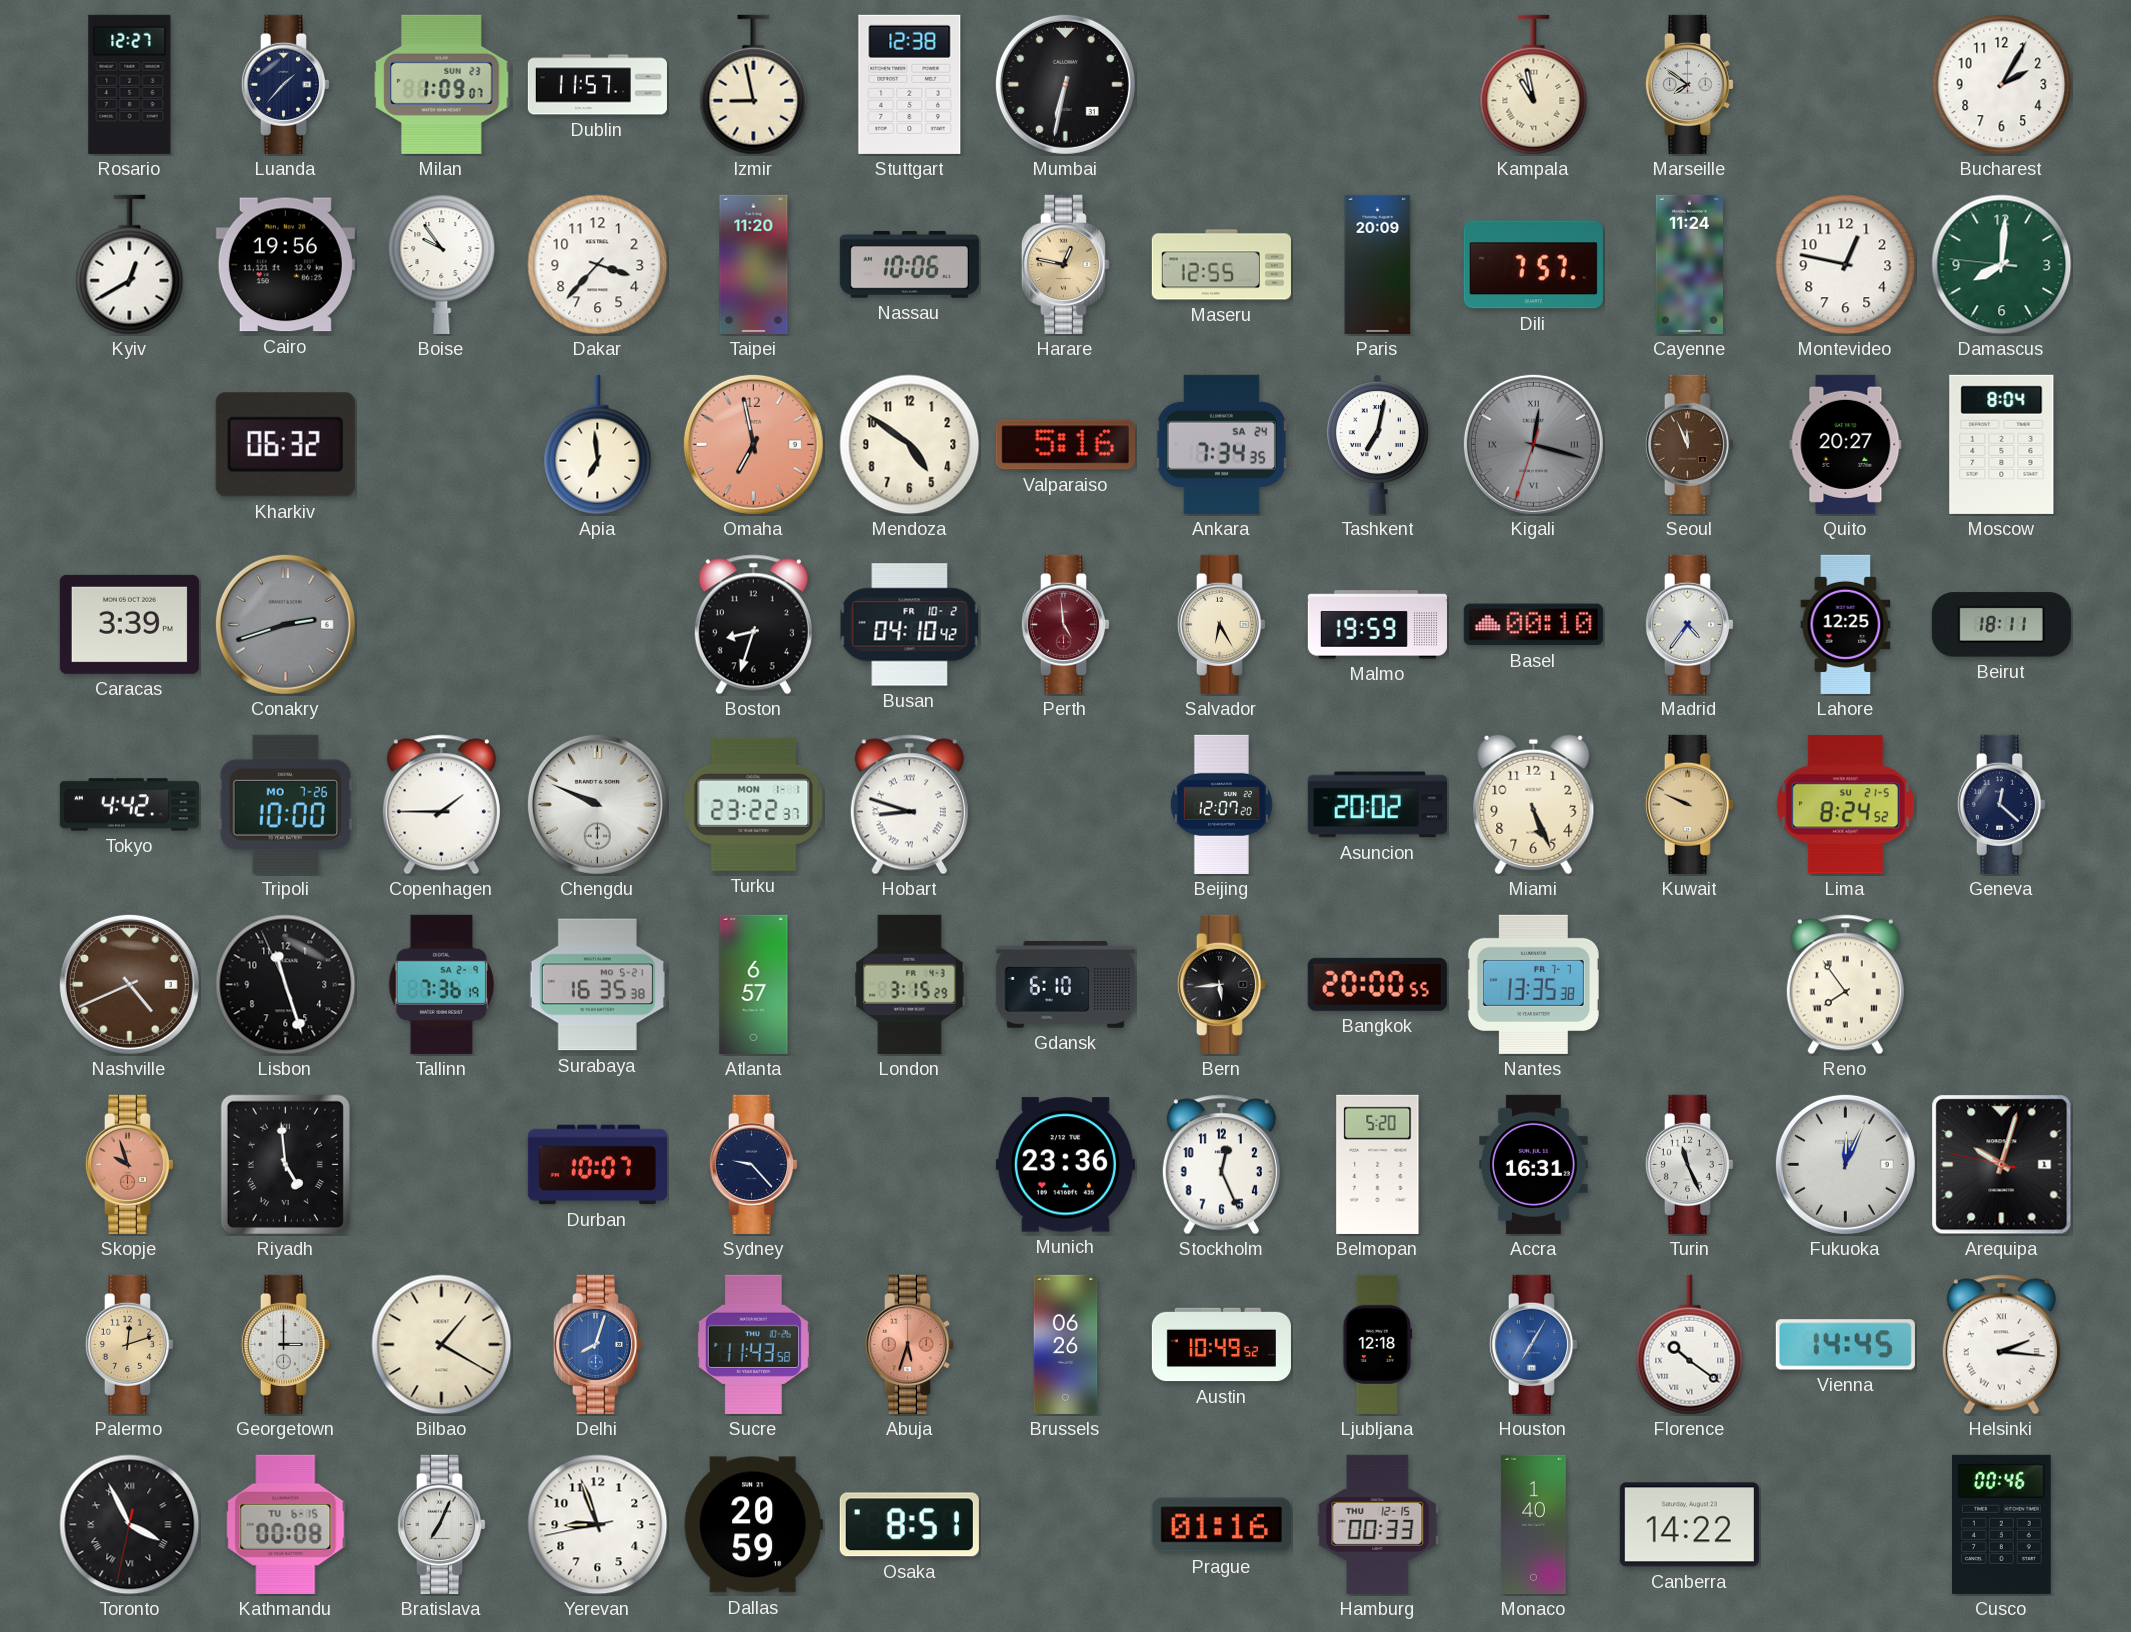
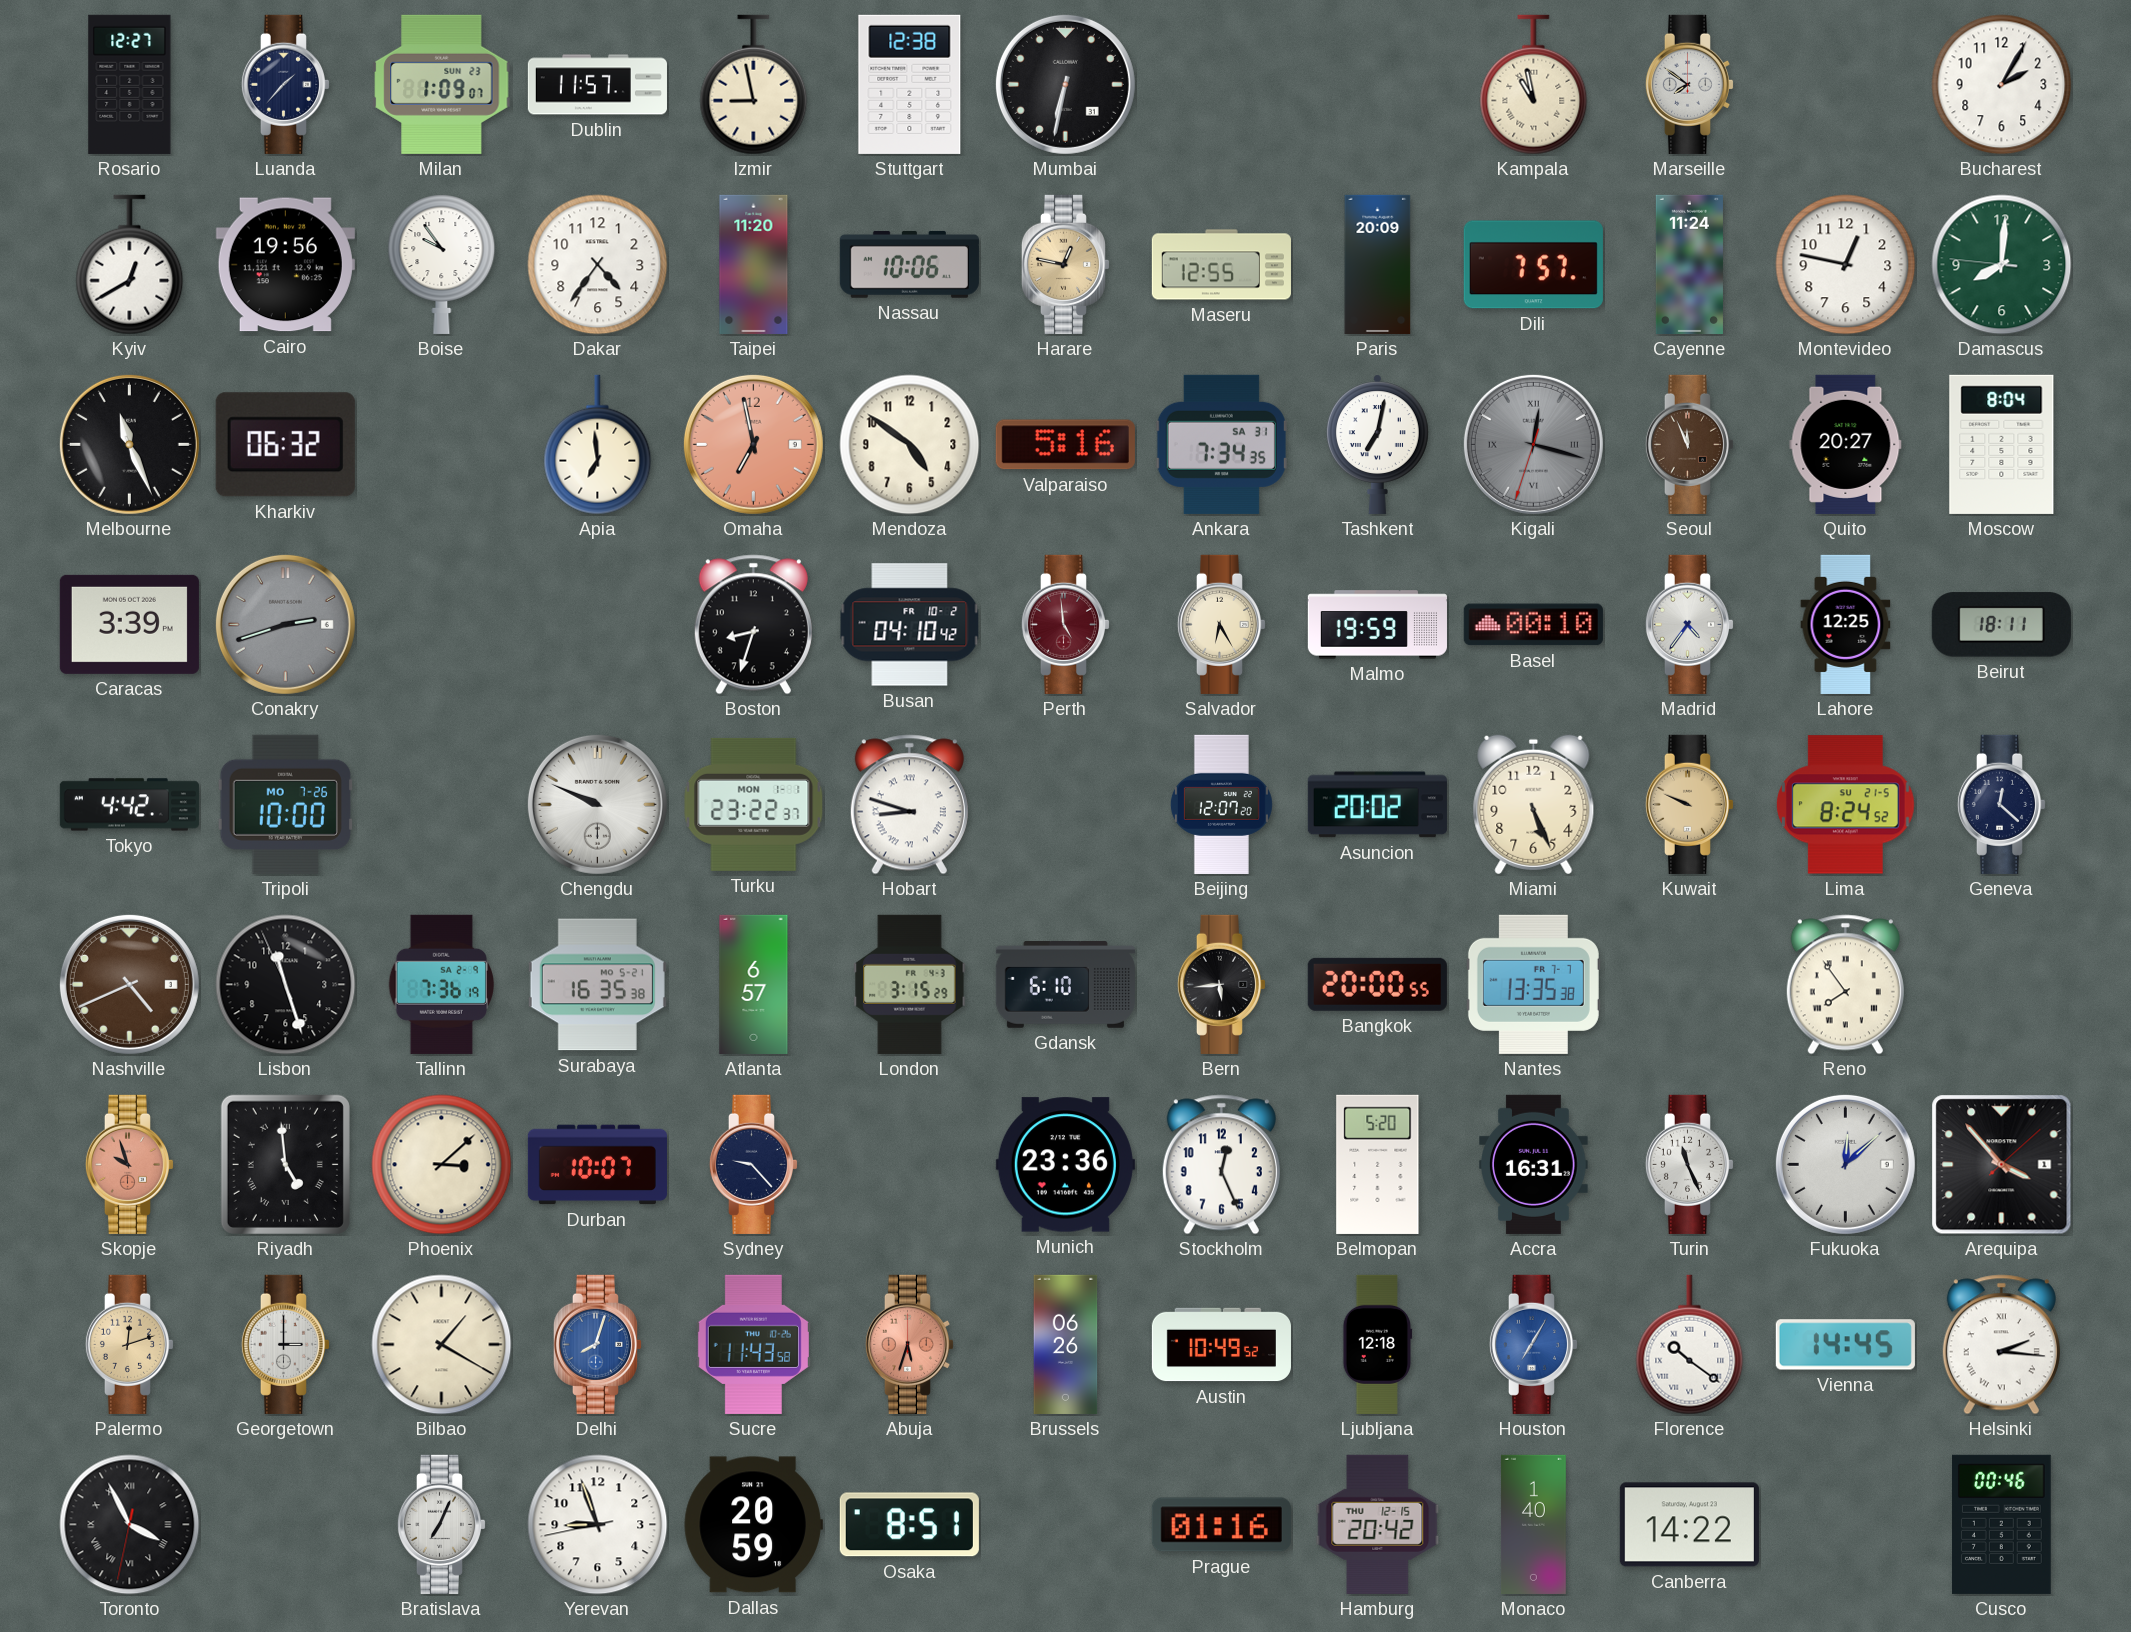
Dakar: 3:37 -> 4:36
Melbourne: none -> 11:26
Ankara date: SA 24 -> SA 31
Copenhagen: 1:45 -> none
Phoenix: none -> 3:08
Fukuoka: 12:04 -> 12:08
Arequipa: 10:02 -> 3:53
Kathmandu: 00:08 -> none
Hamburg: 00:33 -> 20:42
